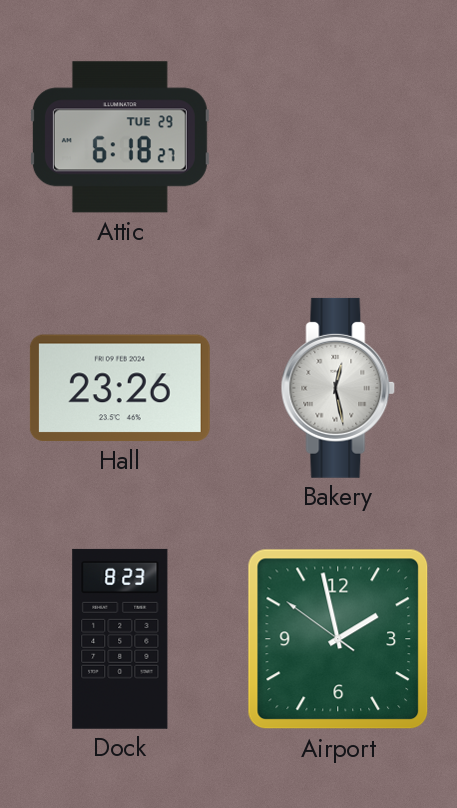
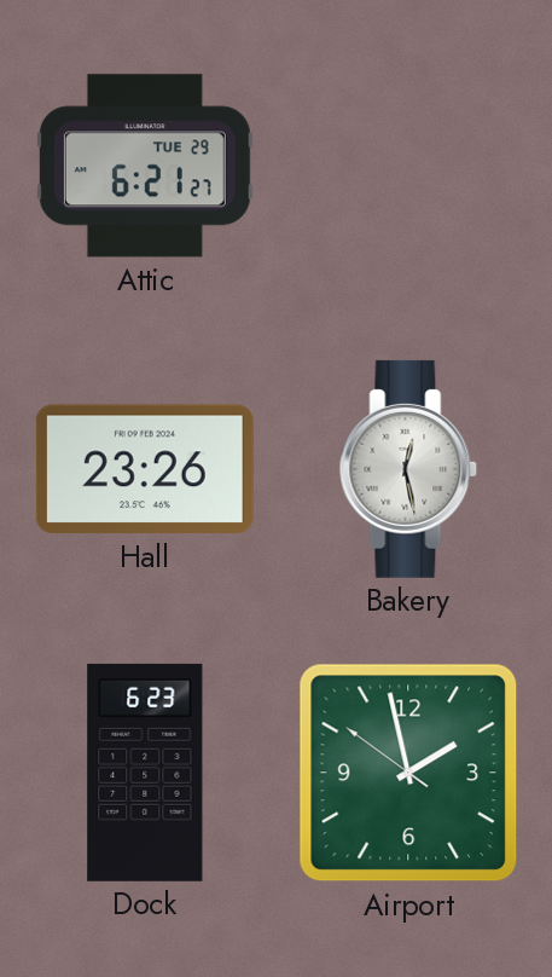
Attic: 6:18 -> 6:21
Dock: 8:23 -> 6:23
